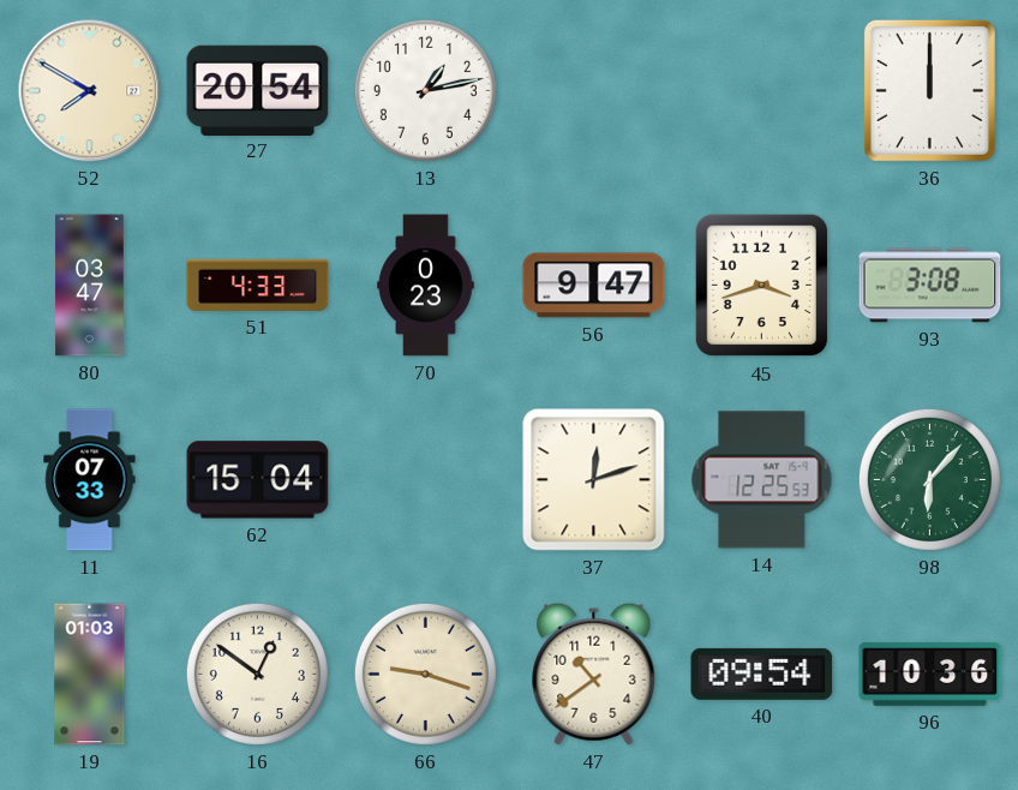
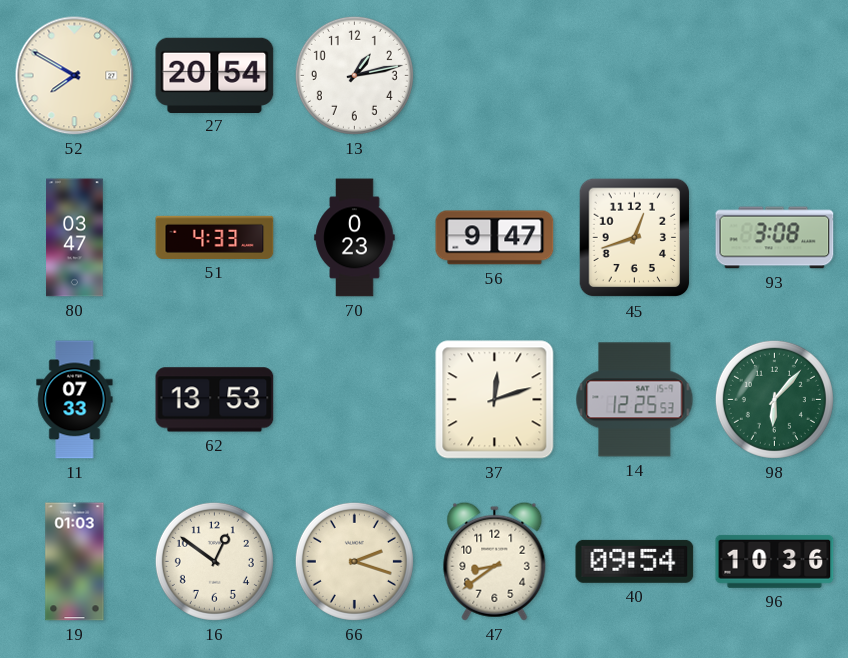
36: 12:00 -> none
45: 3:42 -> 12:42
62: 15:04 -> 13:53
66: 9:18 -> 2:18
47: 10:39 -> 8:39
